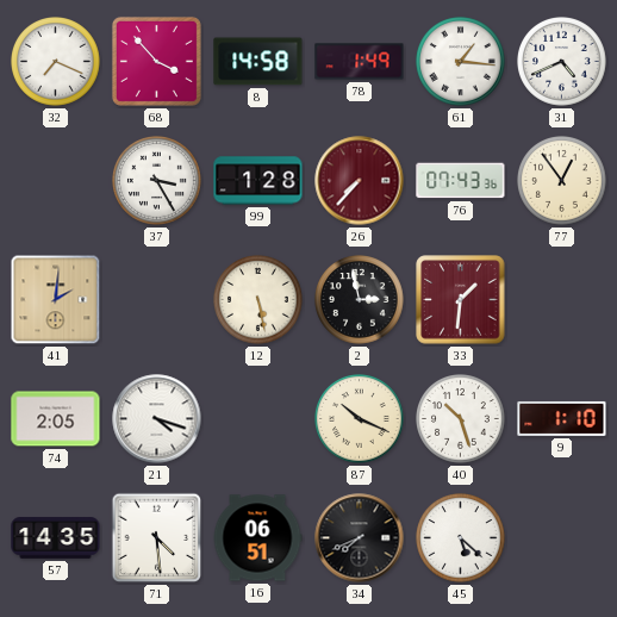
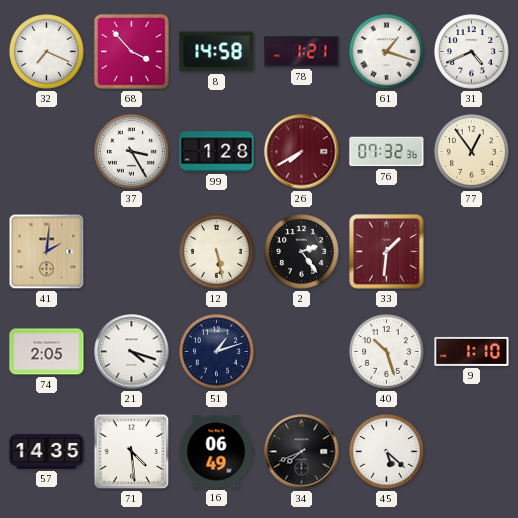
78: 1:49 -> 1:21
61: 1:16 -> 1:18
26: 7:37 -> 7:40
76: 07:43 -> 07:32
2: 2:58 -> 2:24
51: none -> 1:12
87: 10:19 -> none
16: 06:51 -> 06:49
